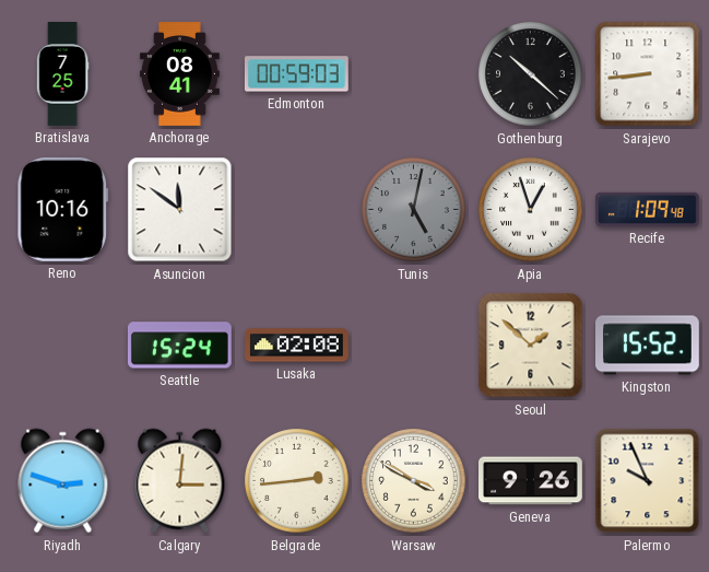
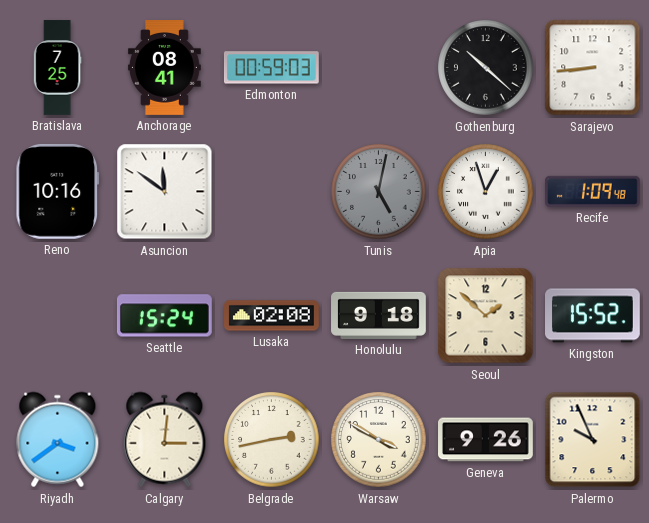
Honolulu: none -> 9:18
Riyadh: 2:48 -> 3:39
Belgrade: 2:44 -> 2:43
